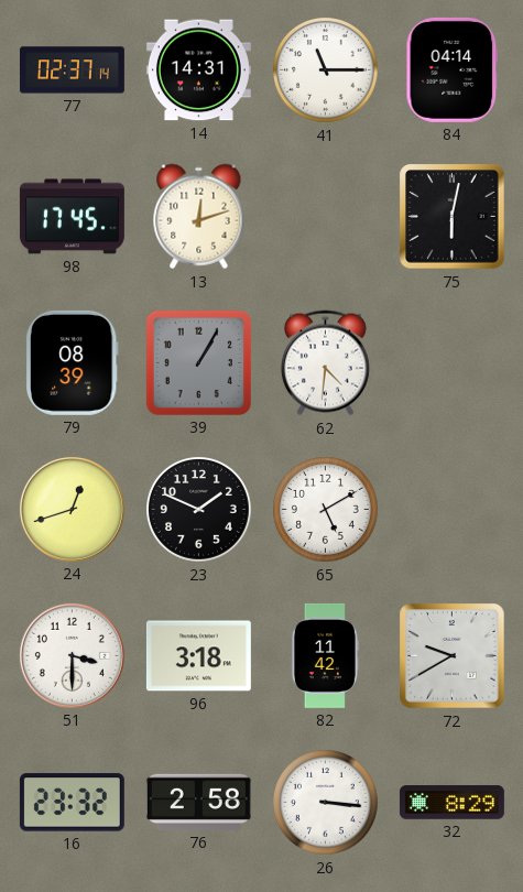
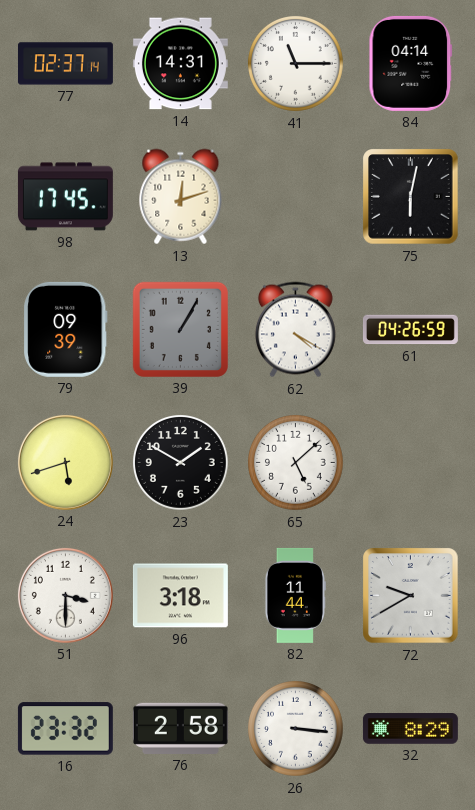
79: 08:39 -> 09:39
62: 4:31 -> 4:20
61: none -> 04:26
24: 12:42 -> 5:42
23: 1:49 -> 1:50
65: 5:10 -> 5:08
82: 11:42 -> 11:44
